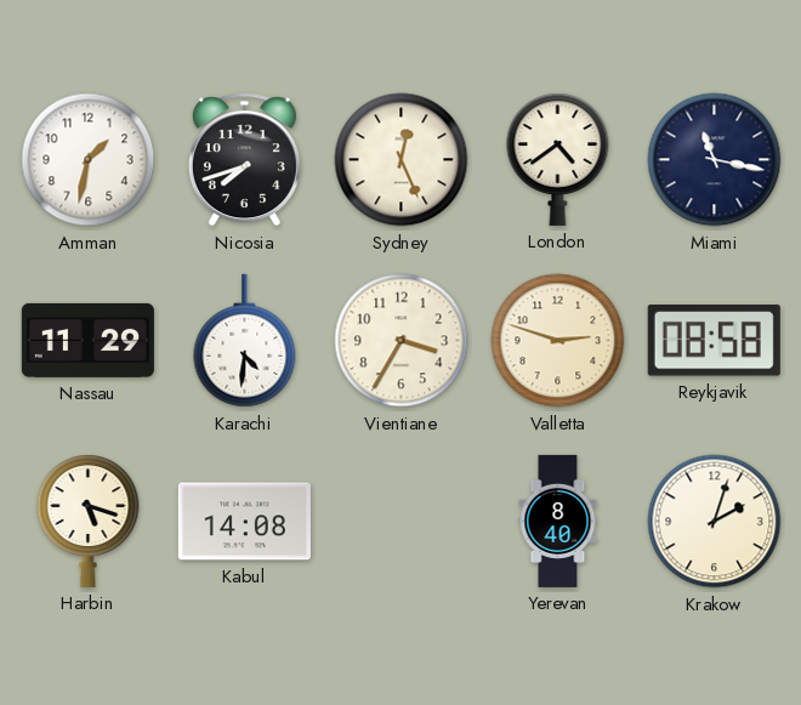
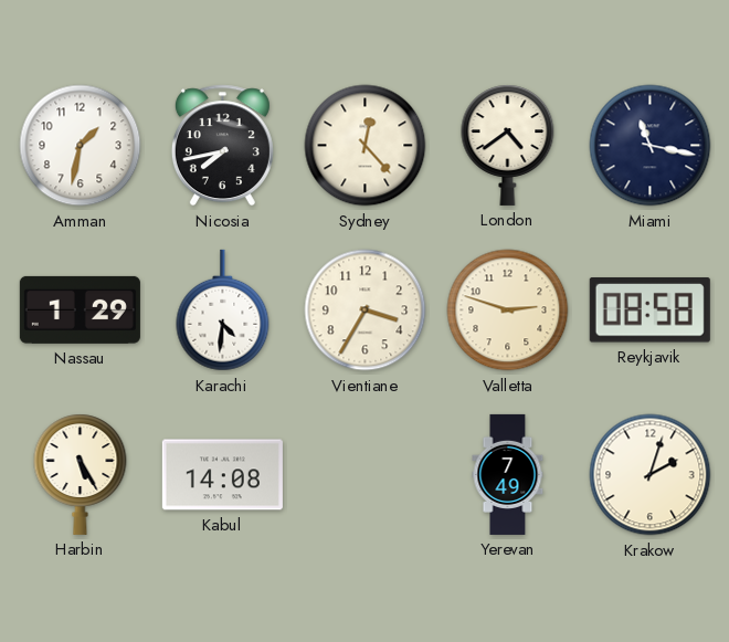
Nicosia: 7:42 -> 7:43
Sydney: 12:26 -> 12:23
Nassau: 11:29 -> 1:29
Harbin: 5:18 -> 5:25
Yerevan: 8:40 -> 7:49
